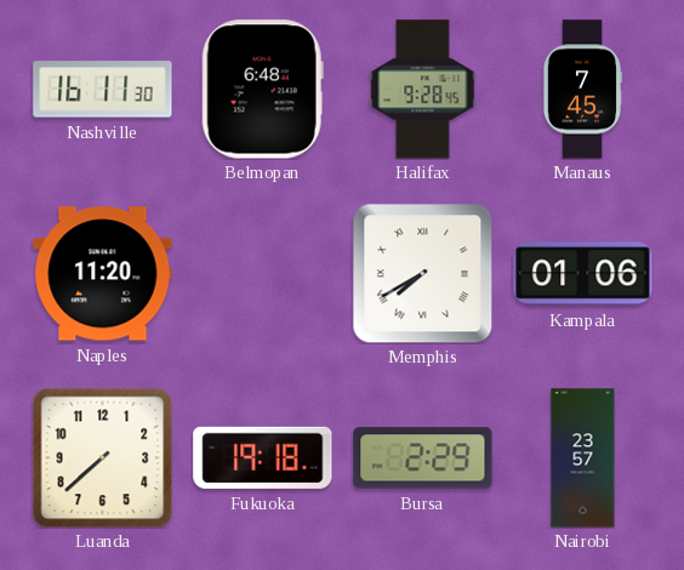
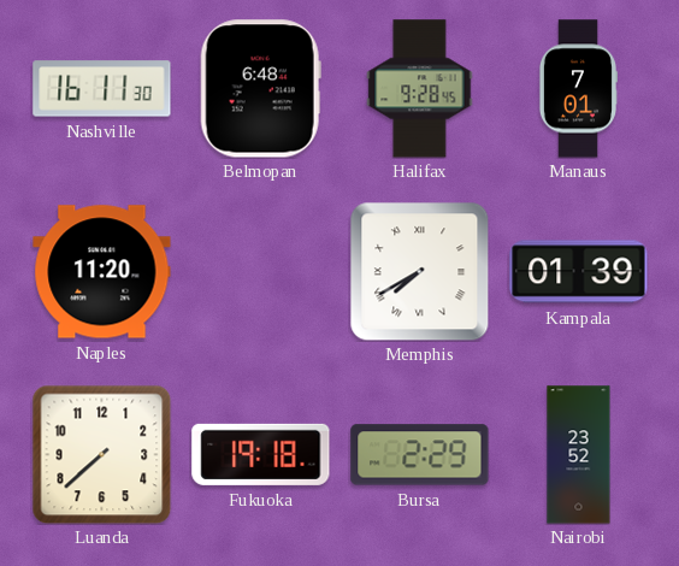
Manaus: 7:45 -> 7:01
Kampala: 01:06 -> 01:39
Nairobi: 23:57 -> 23:52
